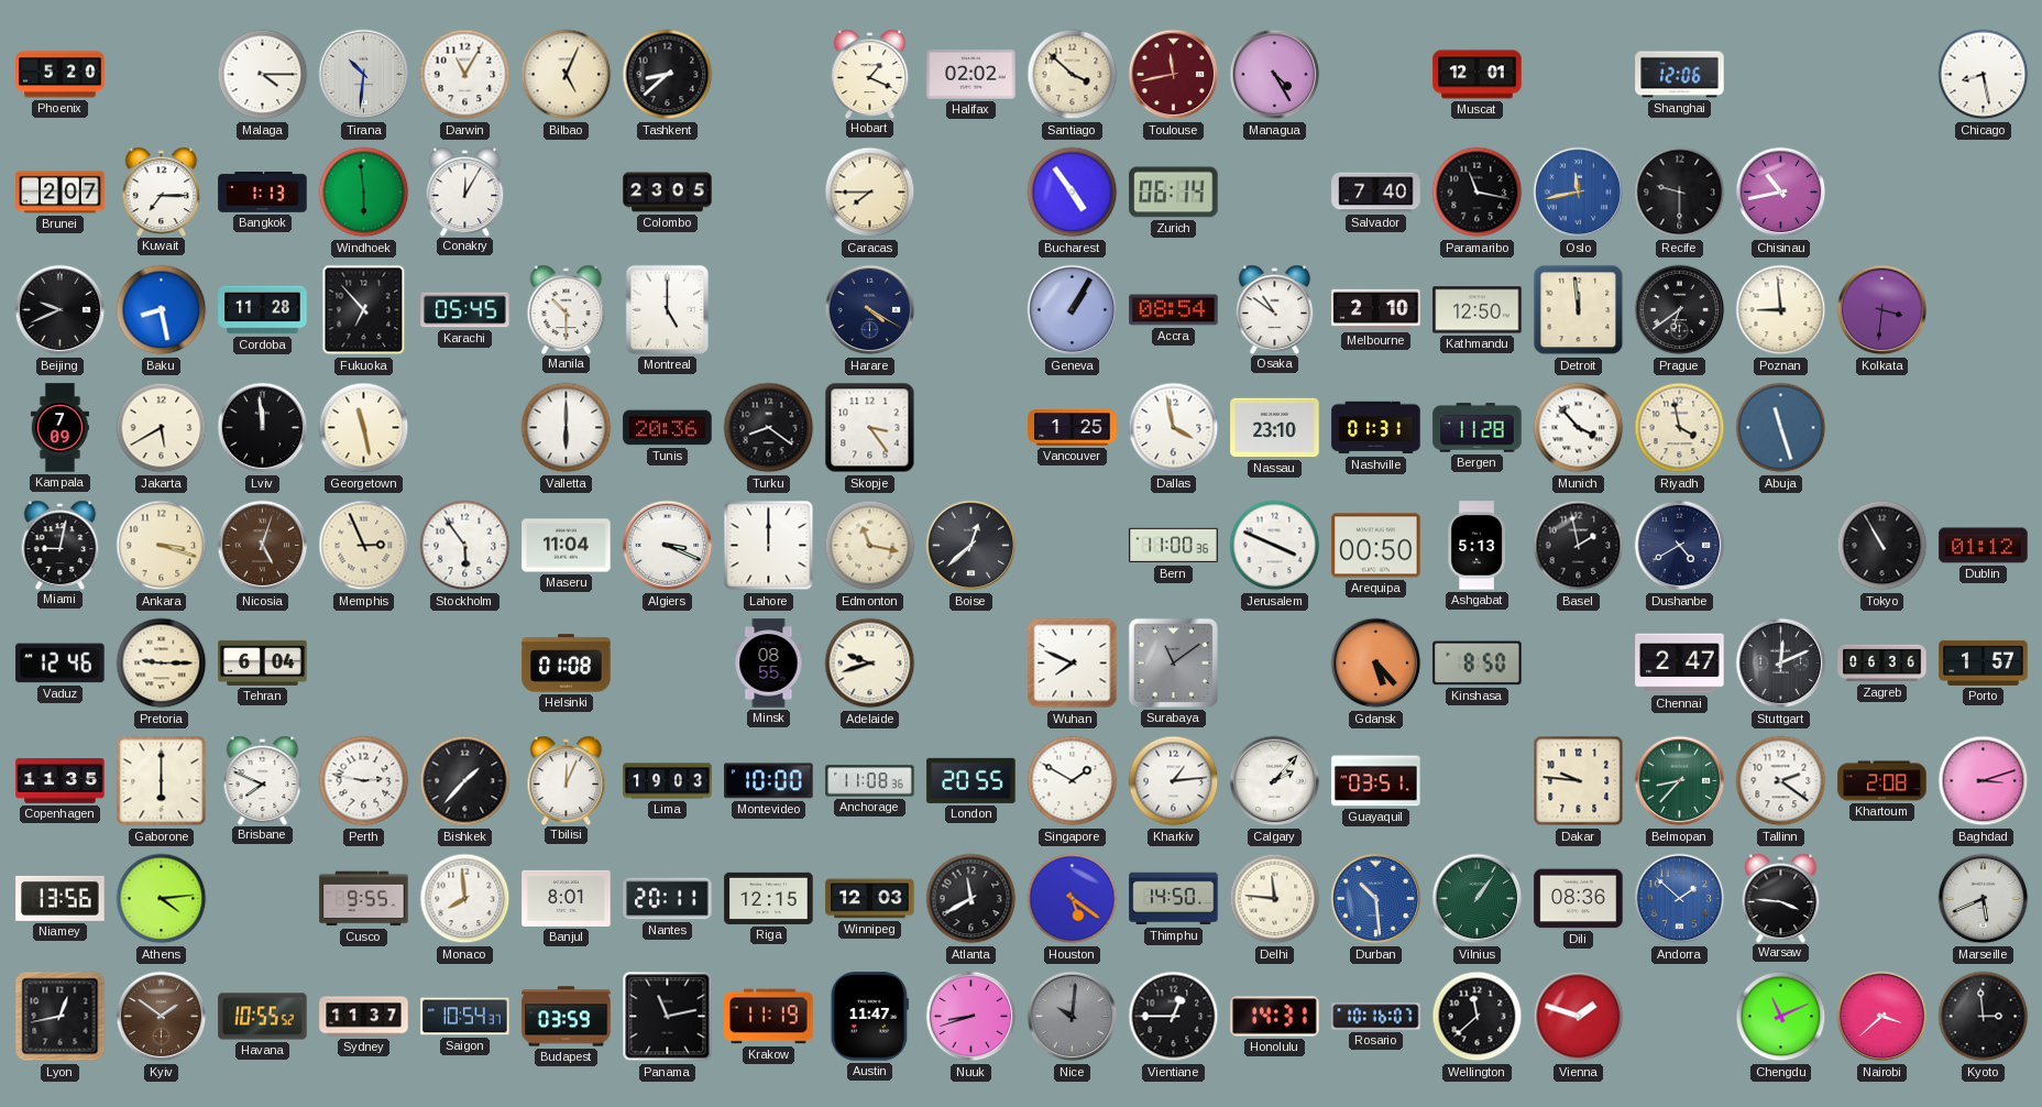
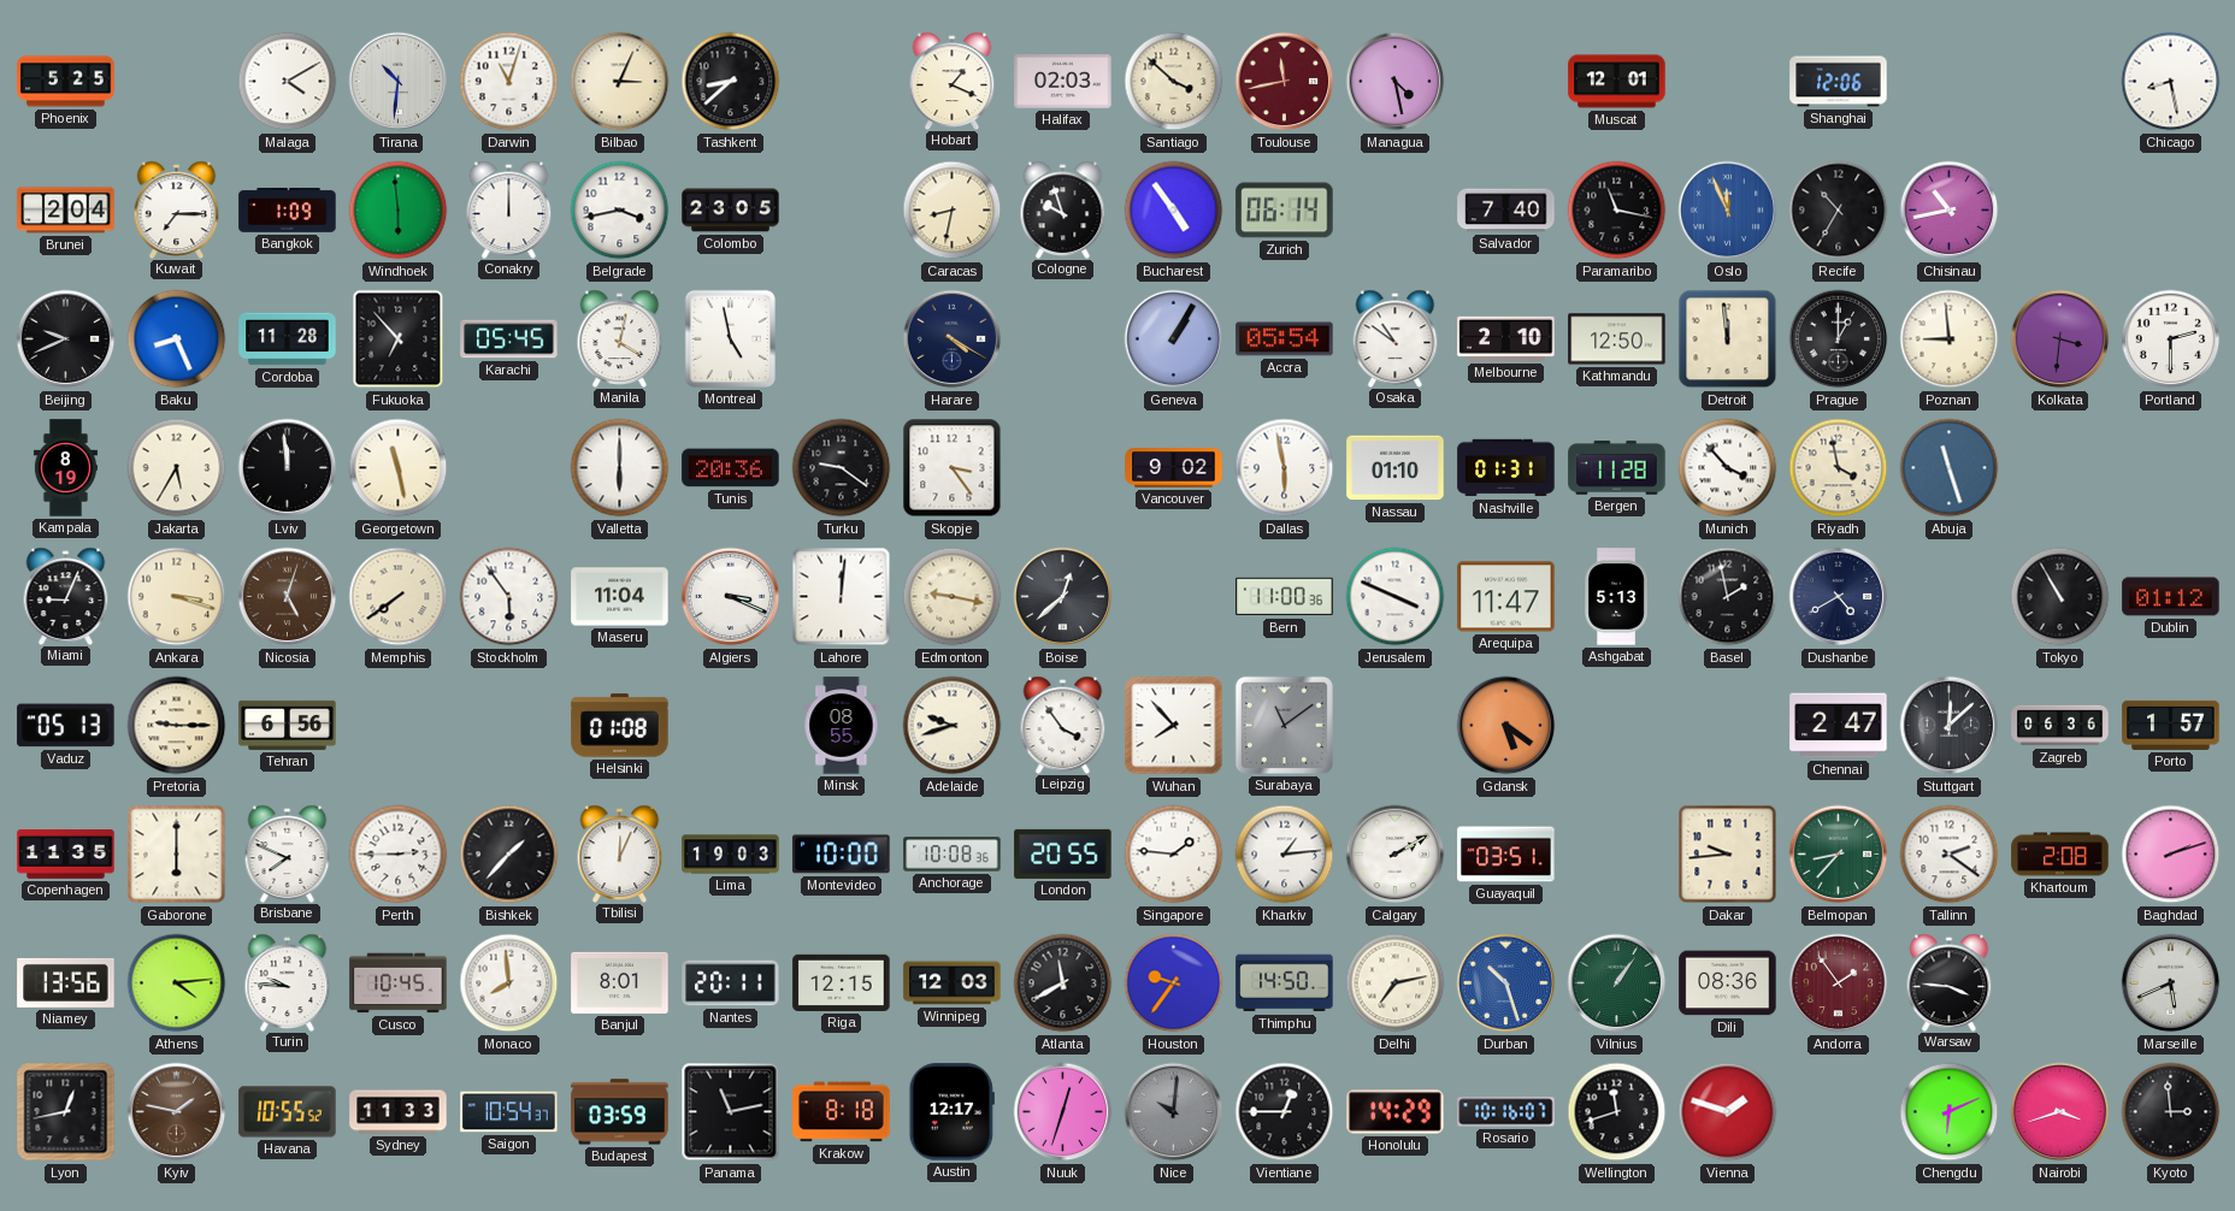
Phoenix: 5:20 -> 5:25
Malaga: 4:15 -> 4:10
Darwin: 11:05 -> 11:03
Bilbao: 5:04 -> 3:04
Halifax: 02:02 -> 02:03
Managua: 4:25 -> 4:28
Brunei: 2:07 -> 2:04
Bangkok: 1:13 -> 1:09
Conakry: 12:05 -> 12:00
Belgrade: none -> 3:43
Caracas: 7:45 -> 8:32
Cologne: none -> 9:57
Oslo: 11:43 -> 11:56
Recife: 9:30 -> 10:35
Baku: 8:28 -> 8:26
Manila: 10:30 -> 4:02
Montreal: 5:00 -> 4:58
Accra: 08:54 -> 05:54
Prague: 6:39 -> 1:00
Portland: none -> 2:30
Kampala: 7:09 -> 8:19
Jakarta: 5:40 -> 5:35
Turku: 8:21 -> 9:21
Vancouver: 1:25 -> 9:02
Dallas: 3:58 -> 5:58
Nassau: 23:10 -> 01:10
Miami: 9:02 -> 9:04
Memphis: 2:56 -> 7:39
Lahore: 12:00 -> 12:01
Edmonton: 11:17 -> 9:17
Arequipa: 00:50 -> 11:47
Vaduz: 12:46 -> 05:13
Tehran: 6:04 -> 6:56
Leipzig: none -> 3:54
Wuhan: 7:49 -> 7:53
Gdansk: 5:23 -> 5:21
Kinshasa: 8:50 -> none
Stuttgart: 12:11 -> 12:08
Perth: 2:47 -> 2:45
Anchorage: 11:08 -> 10:08
Singapore: 1:50 -> 1:46
Calgary: 2:07 -> 2:10
Dakar: 9:46 -> 9:44
Baghdad: 3:12 -> 2:12
Turin: none -> 9:46
Cusco: 9:55 -> 10:45
Houston: 5:21 -> 9:36
Delhi: 11:46 -> 7:13
Durban: 10:29 -> 10:27
Andorra: 1:52 -> 1:54
Andorra dial: blue -> burgundy
Kyiv: 1:51 -> 1:47
Sydney: 11:37 -> 11:33
Krakow: 11:19 -> 8:18
Austin: 11:47 -> 12:17
Nuuk: 8:42 -> 12:33
Honolulu: 14:31 -> 14:29
Wellington: 11:38 -> 11:42
Chengdu: 11:11 -> 6:11
Nairobi: 3:38 -> 3:42
